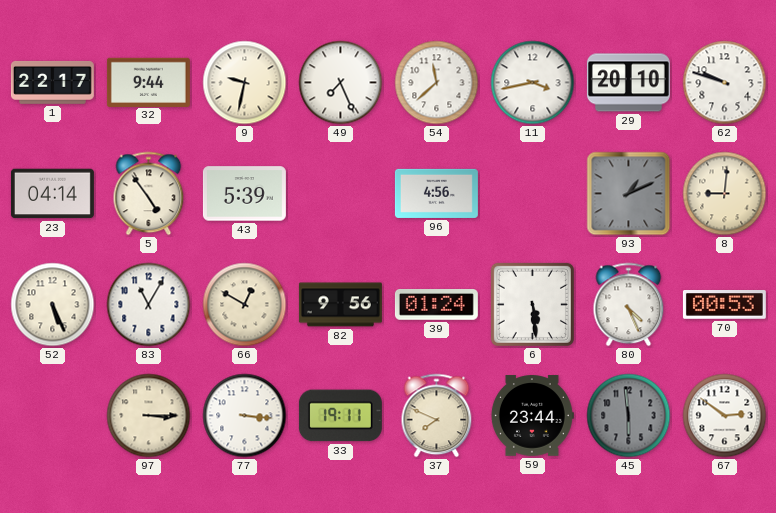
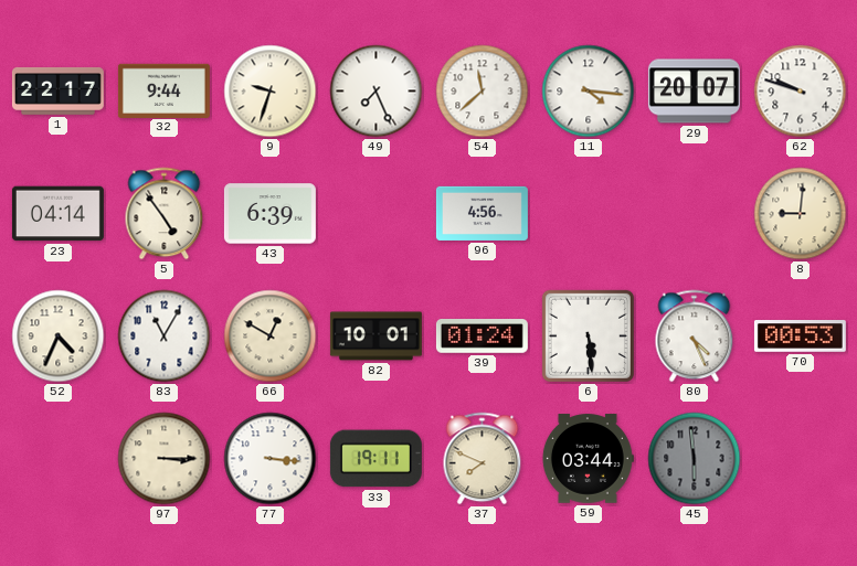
9: 9:32 -> 9:33
11: 3:43 -> 4:16
29: 20:10 -> 20:07
43: 5:39 -> 6:39
93: 1:11 -> none
52: 5:26 -> 4:34
82: 9:56 -> 10:01
59: 23:44 -> 03:44
67: 2:51 -> none
